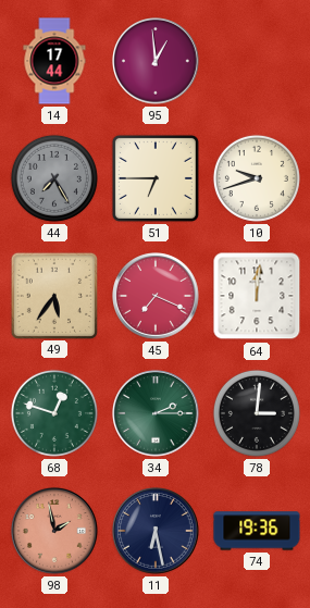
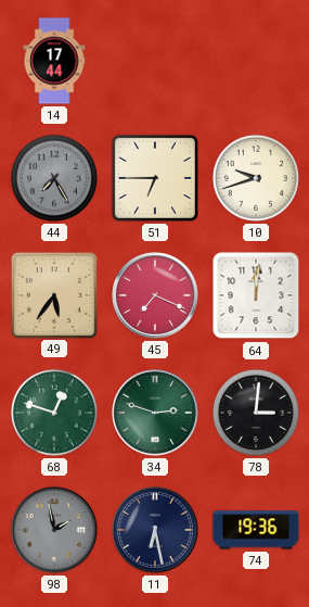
95: 12:59 -> none
34: 2:15 -> 2:48
98 dial: salmon -> grey
